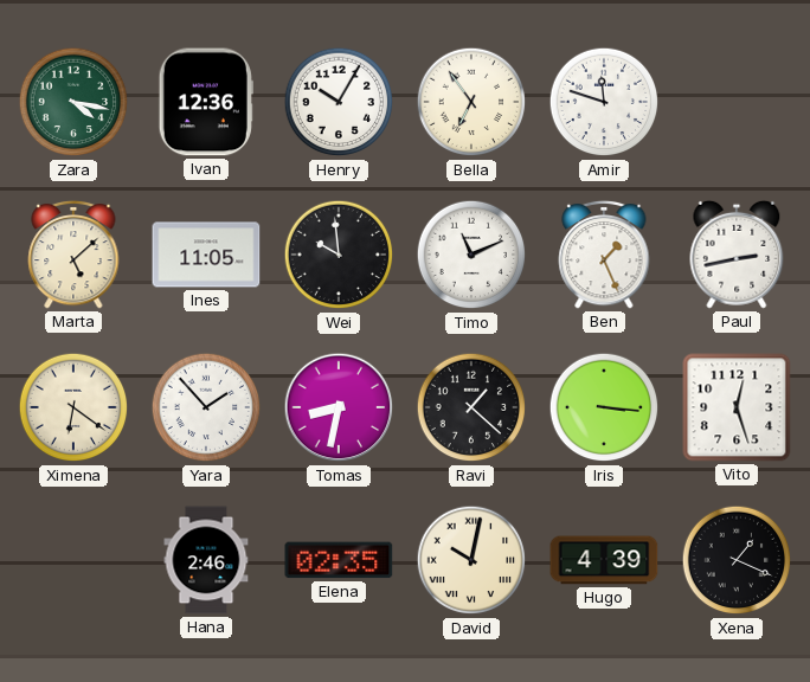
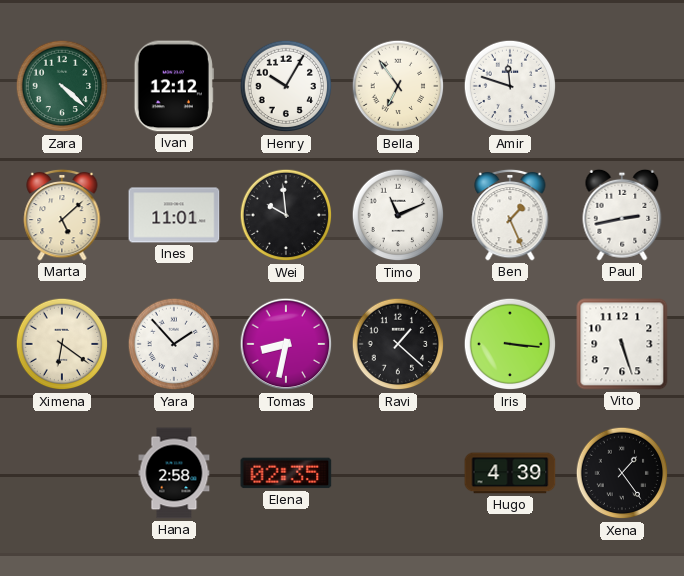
Zara: 4:17 -> 4:22
Ivan: 12:36 -> 12:12
Ines: 11:05 -> 11:01
Vito: 12:27 -> 5:27
Hana: 2:46 -> 2:58
David: 10:02 -> none
Xena: 1:19 -> 1:24
